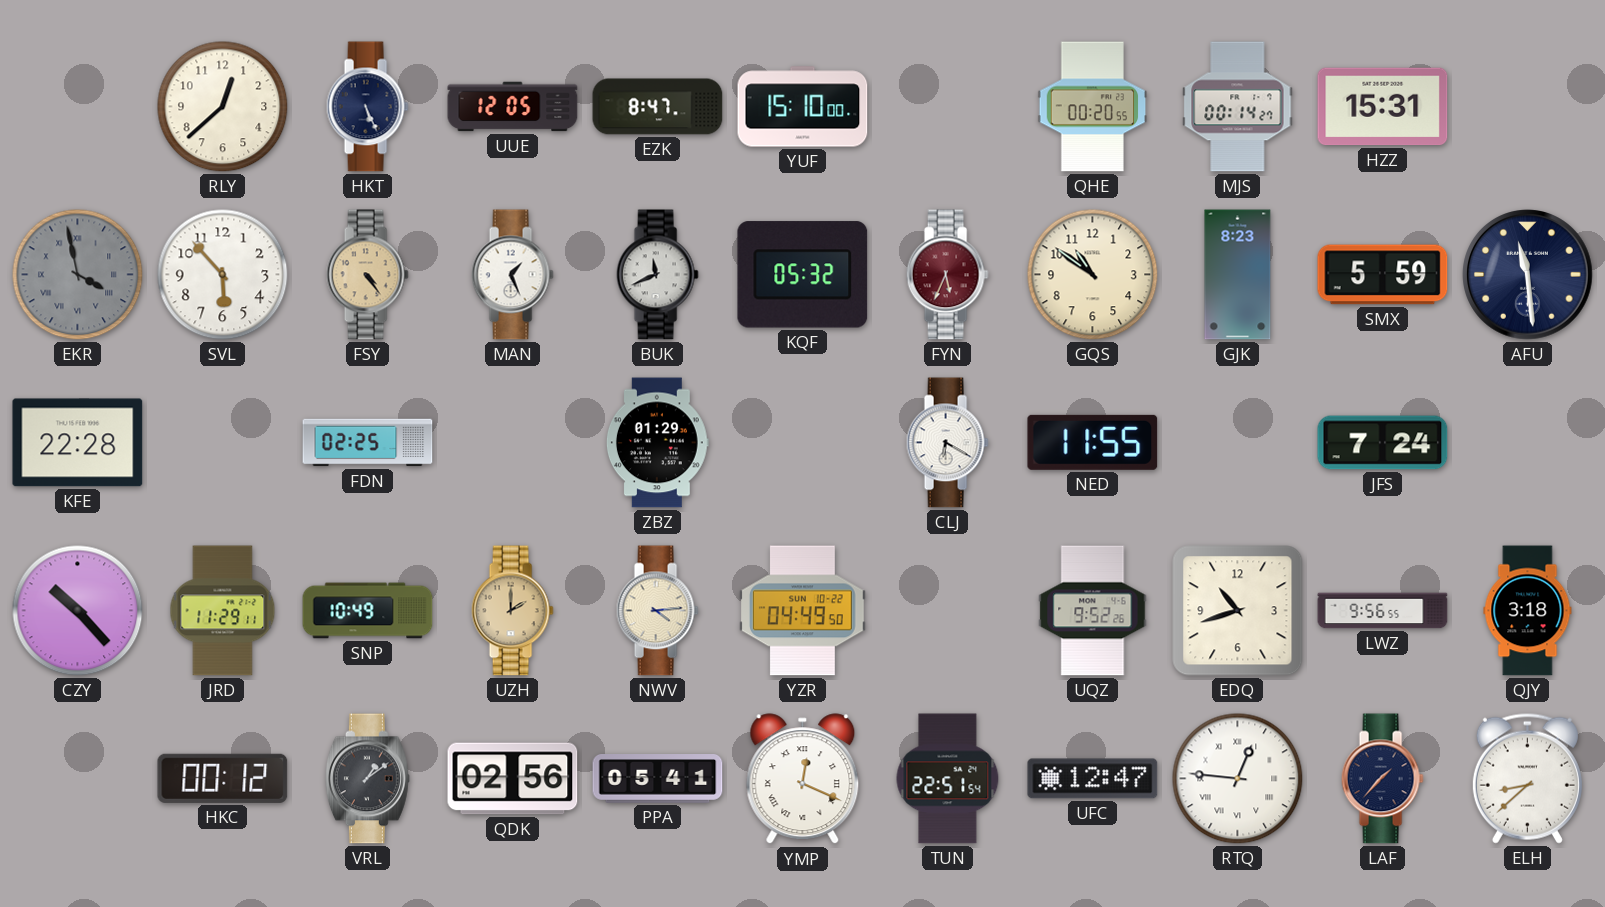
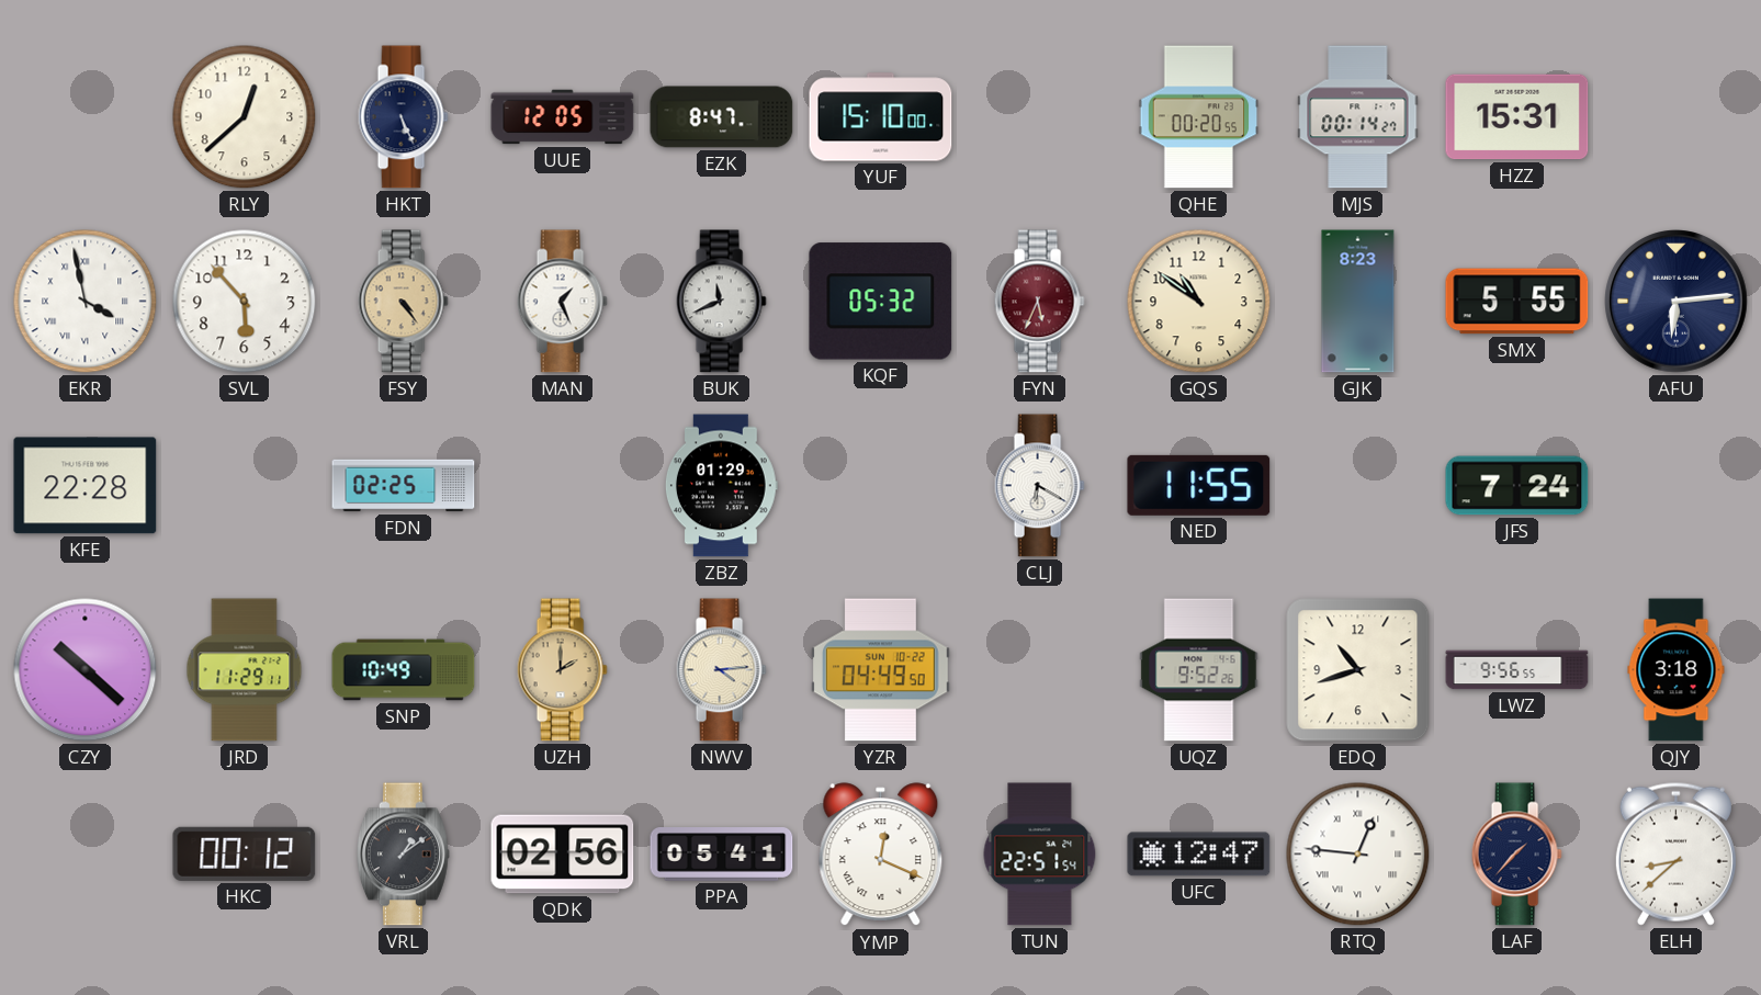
EKR dial: grey -> white
SMX: 5:59 -> 5:55
AFU: 11:29 -> 6:14
CZY: 10:23 -> 10:22
